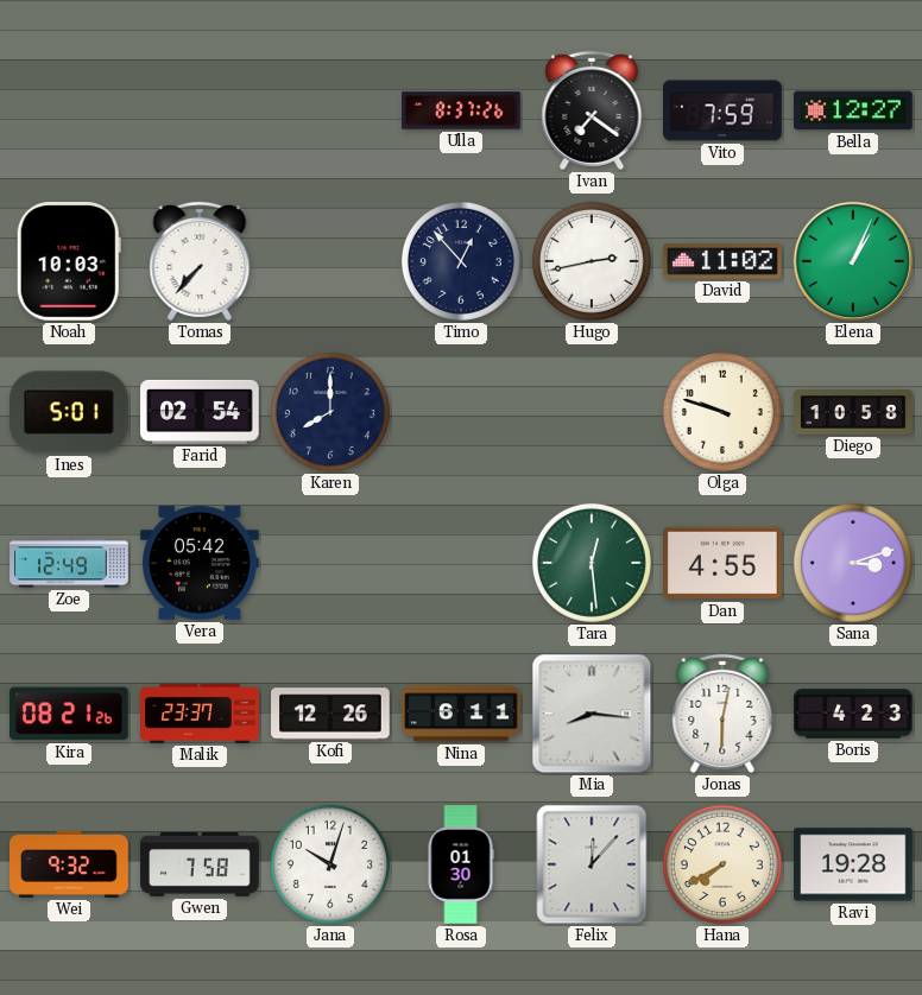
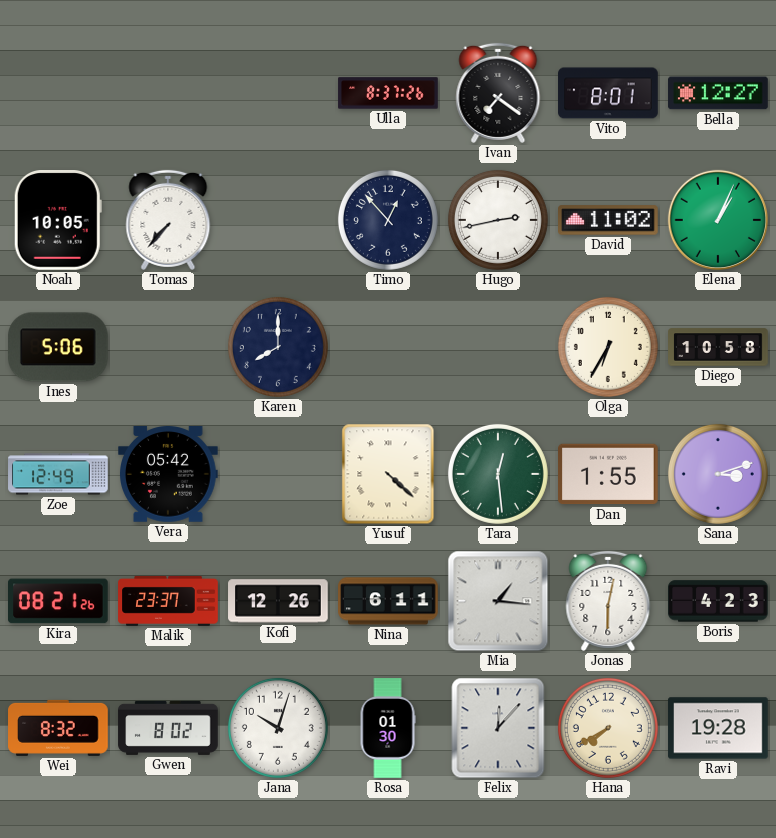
Vito: 7:59 -> 8:01
Noah: 10:03 -> 10:05
Ines: 5:01 -> 5:06
Farid: 02:54 -> none
Olga: 9:48 -> 6:35
Yusuf: none -> 4:22
Dan: 4:55 -> 1:55
Mia: 8:16 -> 1:16
Wei: 9:32 -> 8:32
Gwen: 7:58 -> 8:02
